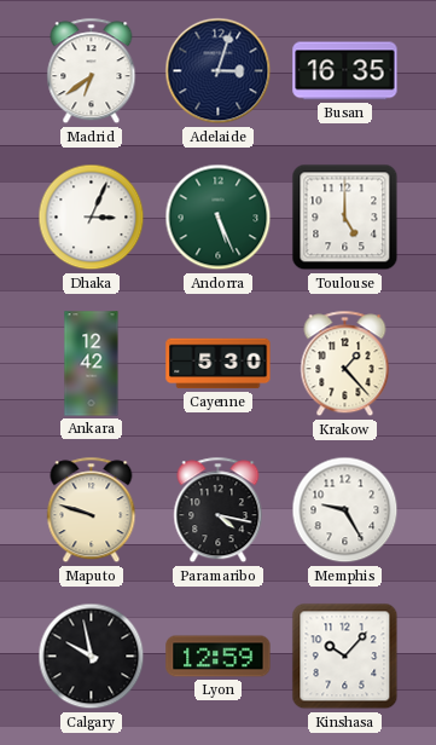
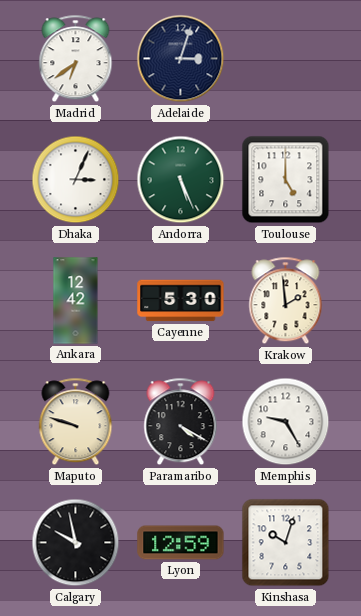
Busan: 16:35 -> none
Krakow: 1:23 -> 1:59
Paramaribo: 4:17 -> 4:20
Kinshasa: 10:07 -> 10:03
